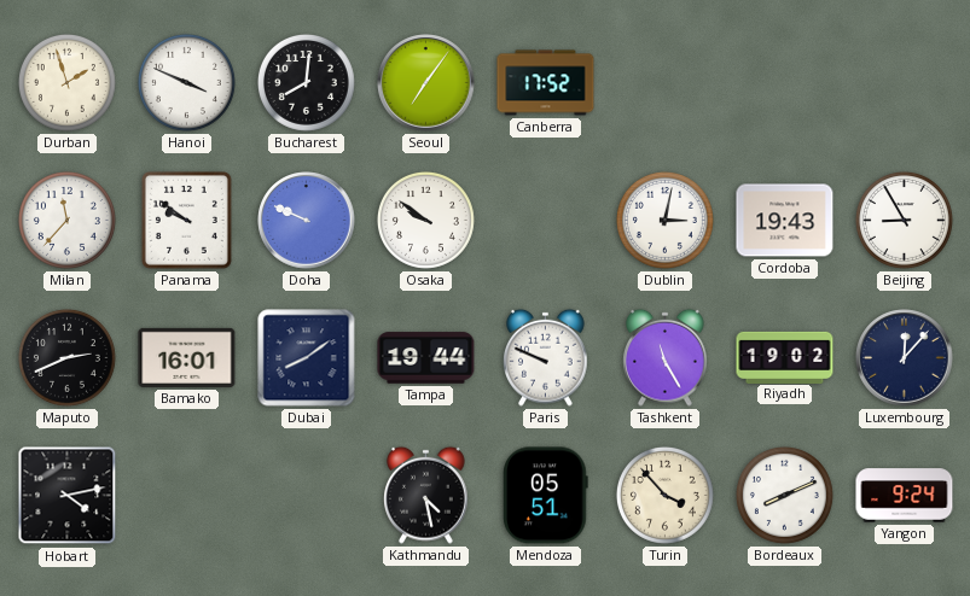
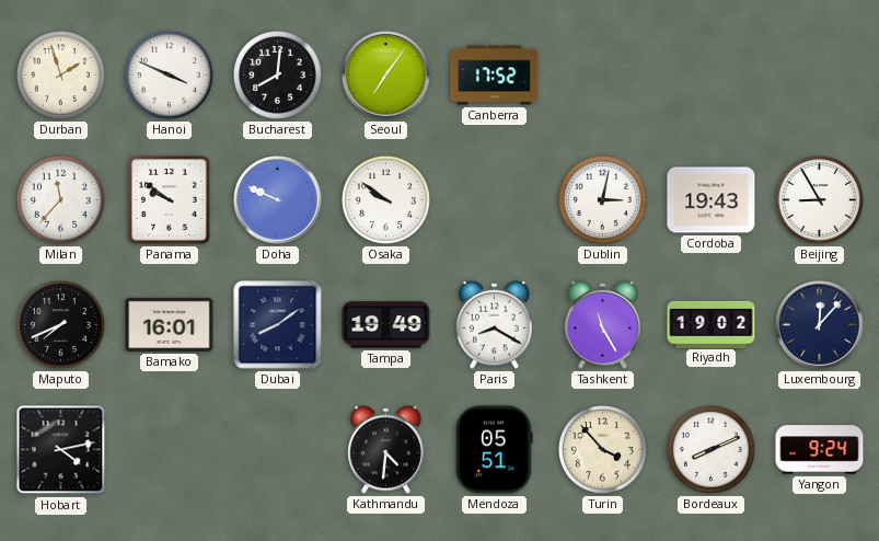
Maputo: 2:41 -> 7:41
Tampa: 19:44 -> 19:49
Paris: 9:49 -> 8:20
Kathmandu: 4:28 -> 4:31
